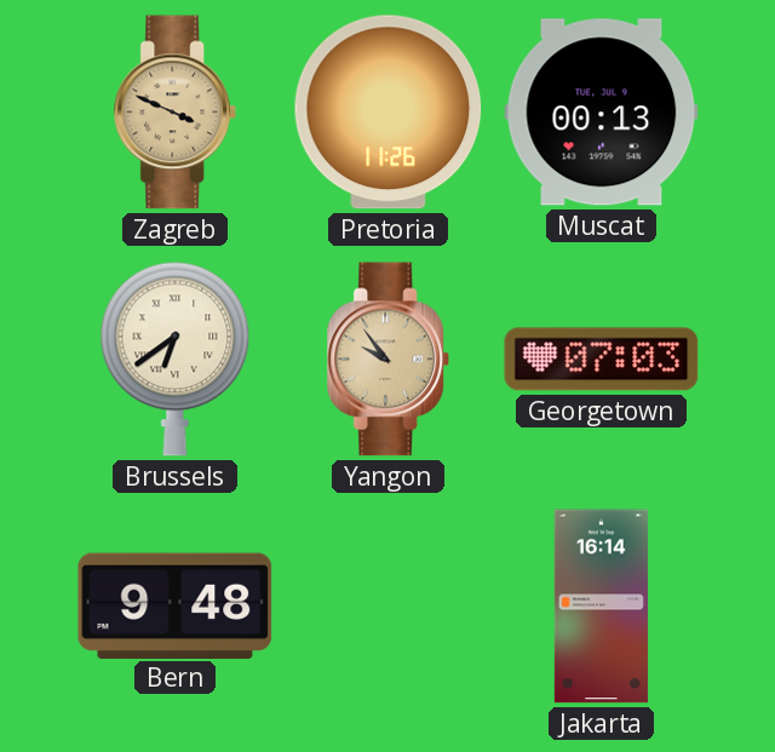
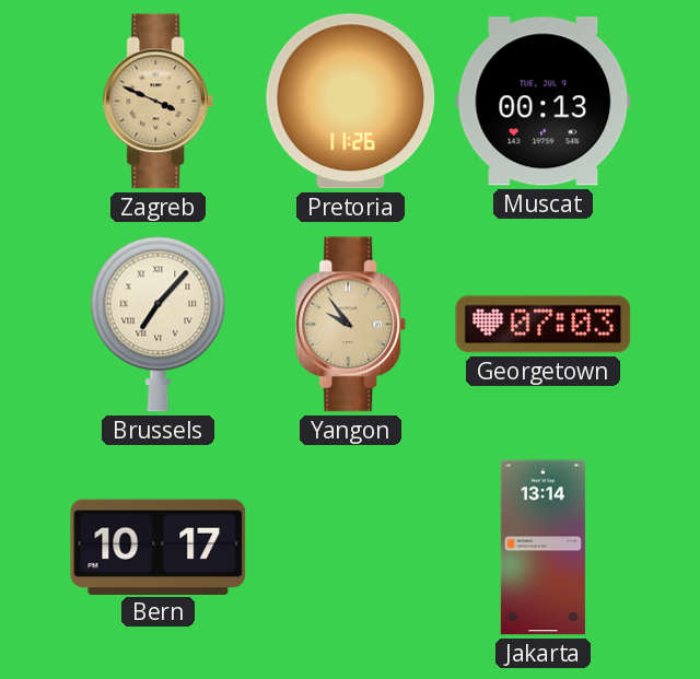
Brussels: 6:39 -> 7:07
Bern: 9:48 -> 10:17
Jakarta: 16:14 -> 13:14
